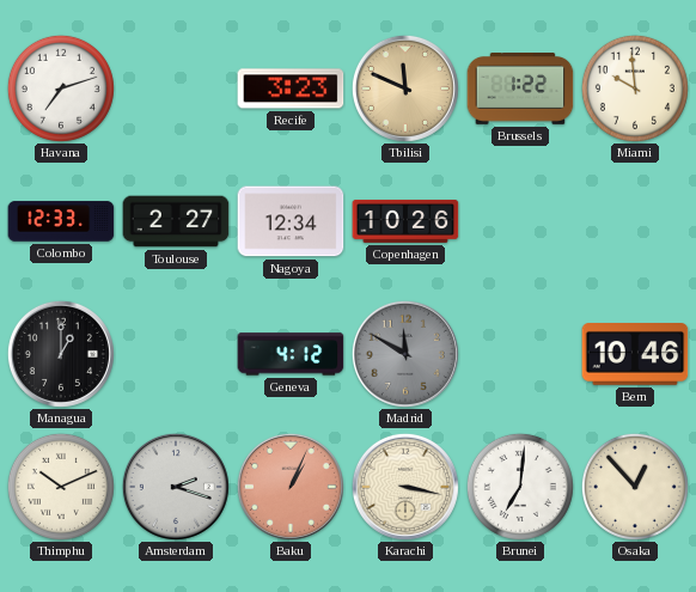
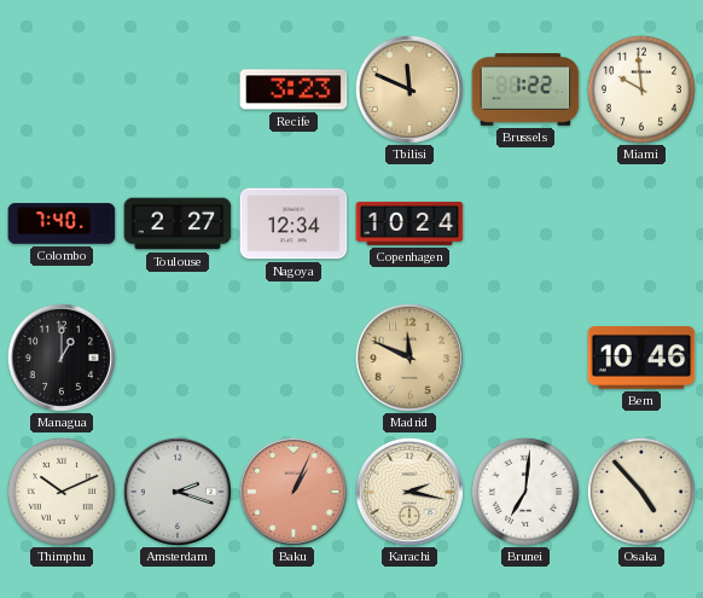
Havana: 7:12 -> none
Colombo: 12:33 -> 7:40
Copenhagen: 10:26 -> 10:24
Geneva: 4:12 -> none
Madrid: 11:50 -> 11:49
Madrid dial: grey -> champagne
Karachi: 3:17 -> 2:17
Osaka: 12:53 -> 4:53
